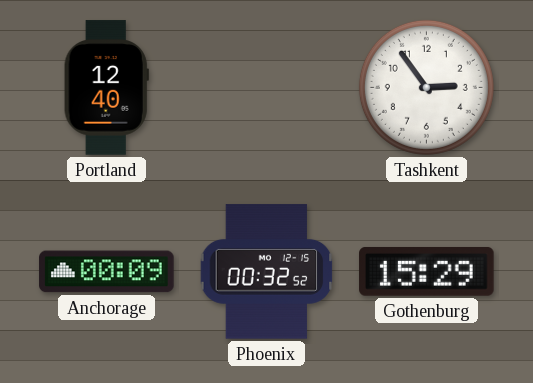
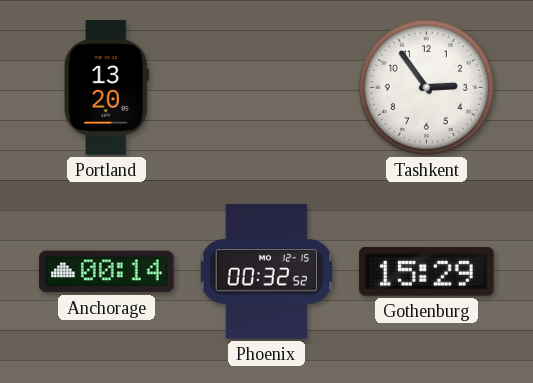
Portland: 12:40 -> 13:20
Anchorage: 00:09 -> 00:14
